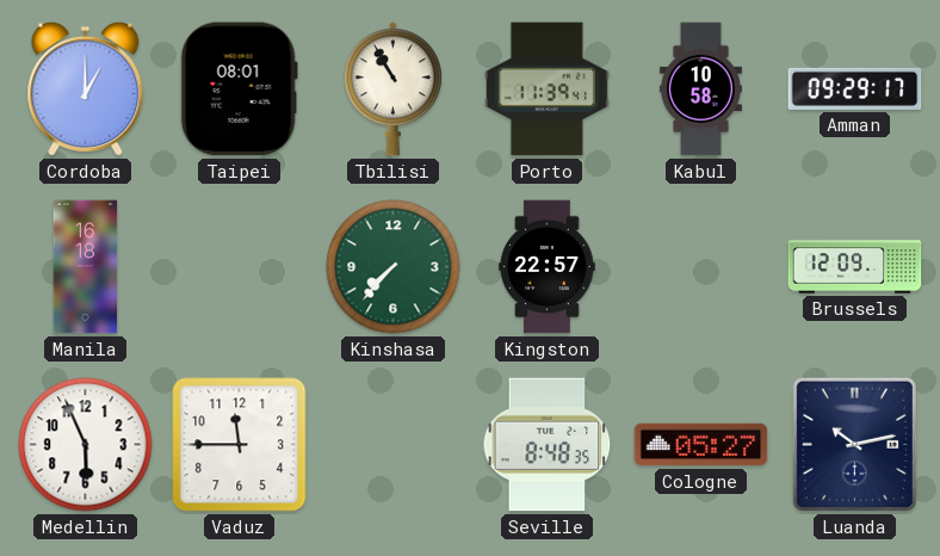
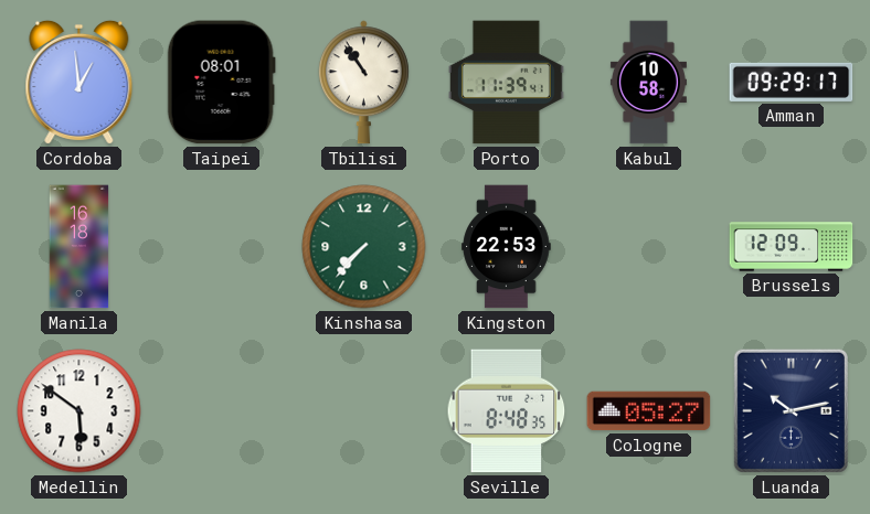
Cordoba: 1:00 -> 12:59
Tbilisi: 10:55 -> 10:54
Kingston: 22:57 -> 22:53
Medellin: 5:56 -> 5:51
Vaduz: 11:45 -> none
